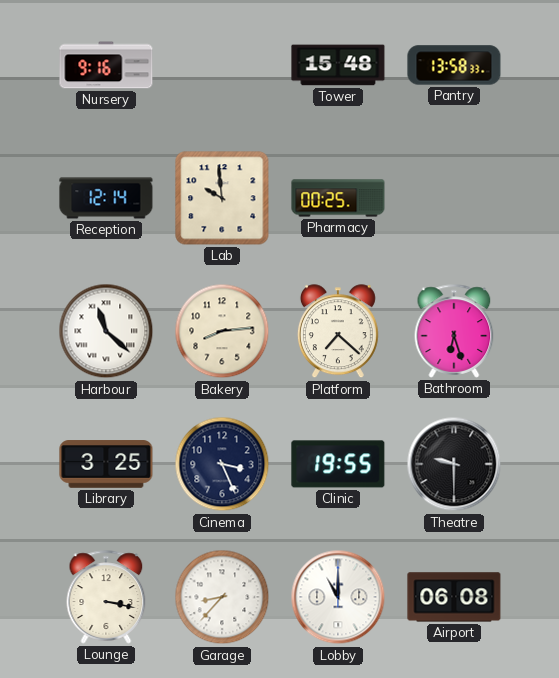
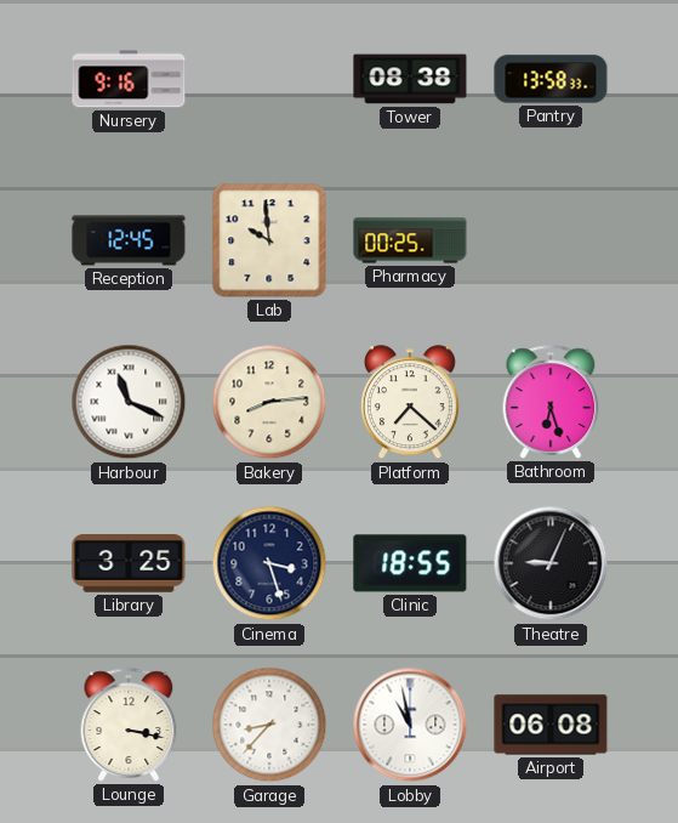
Tower: 15:48 -> 08:38
Reception: 12:14 -> 12:45
Harbour: 11:22 -> 11:19
Cinema: 3:26 -> 3:27
Clinic: 19:55 -> 18:55
Theatre: 9:30 -> 9:04
Lobby: 11:00 -> 10:58
